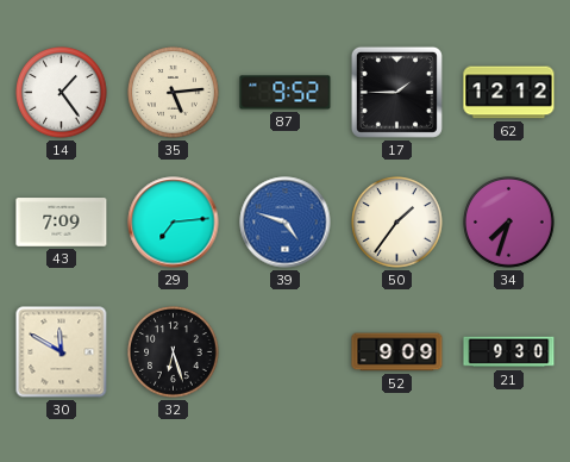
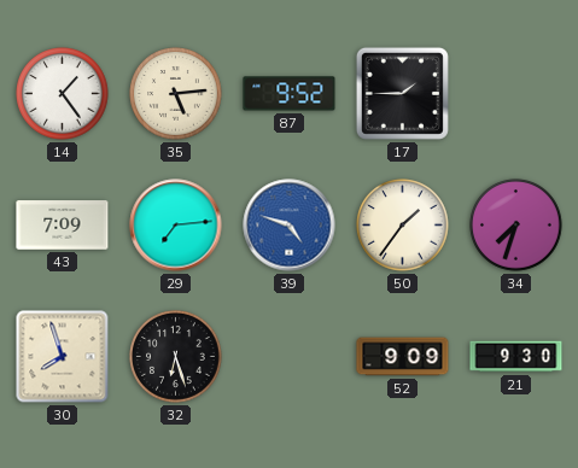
62: 12:12 -> none
30: 11:50 -> 7:57
